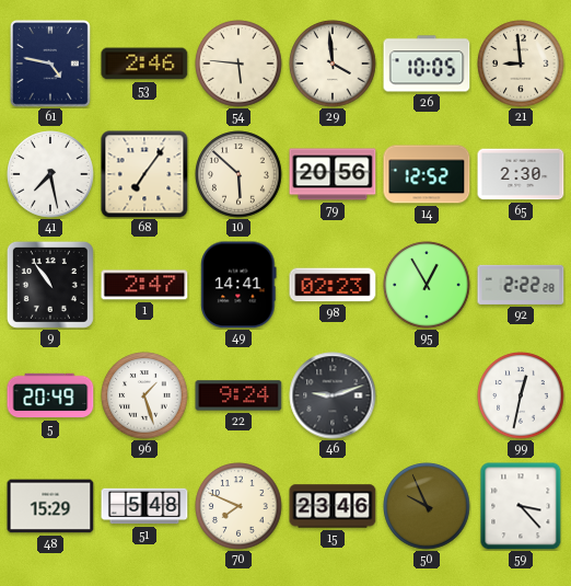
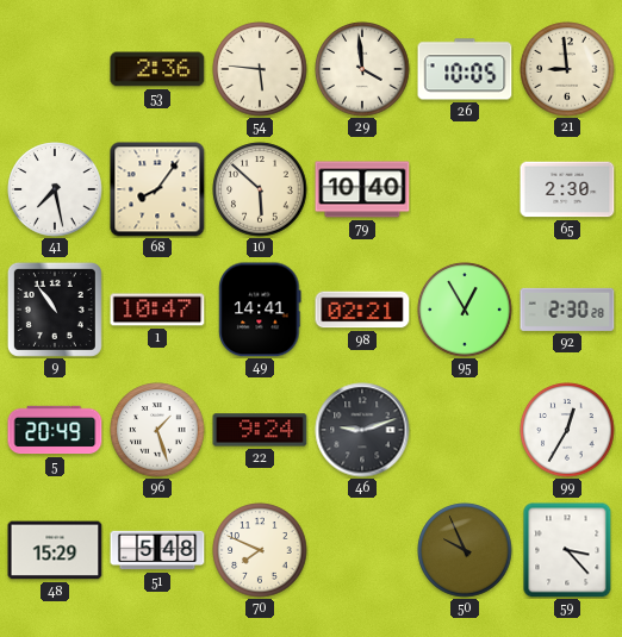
61: 4:47 -> none
53: 2:46 -> 2:36
68: 7:06 -> 8:06
79: 20:56 -> 10:40
14: 12:52 -> none
1: 2:47 -> 10:47
98: 02:23 -> 02:21
92: 2:22 -> 2:30
99: 12:32 -> 12:35
15: 23:46 -> none
